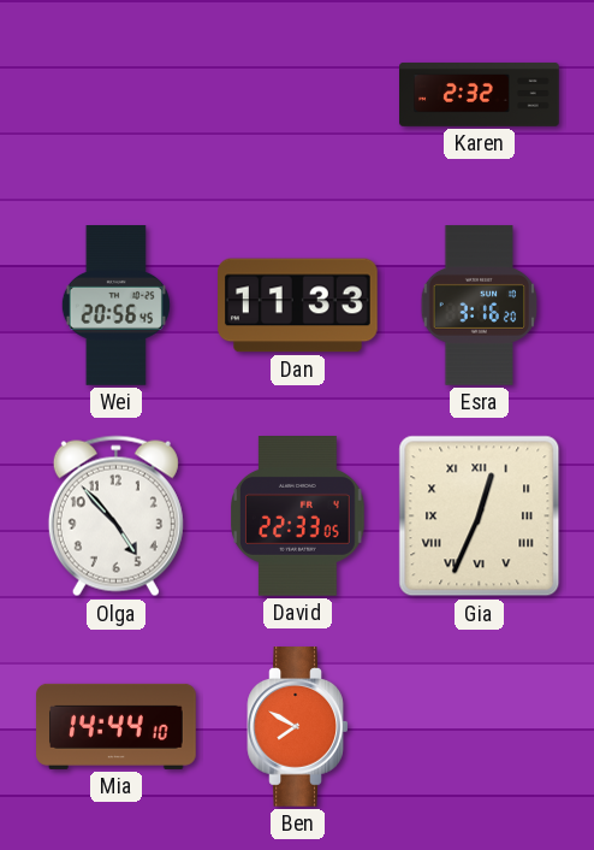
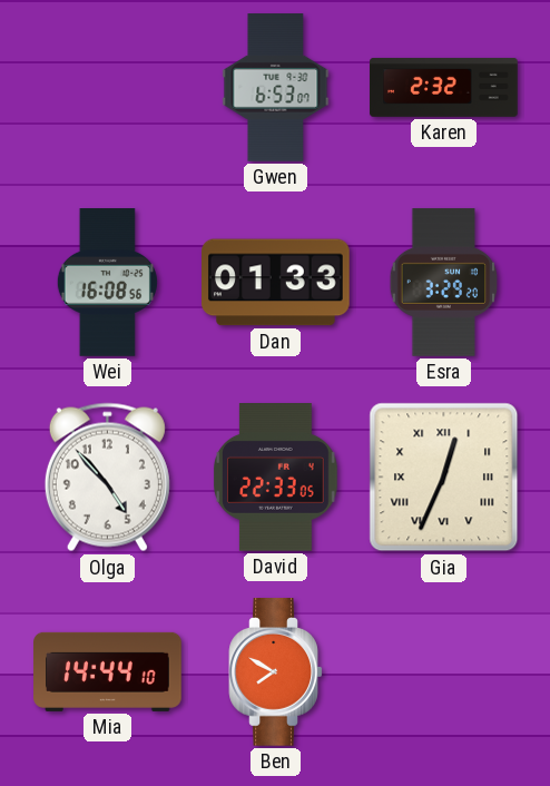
Gwen: none -> 6:53
Wei: 20:56 -> 16:08
Dan: 11:33 -> 01:33
Esra: 3:16 -> 3:29
